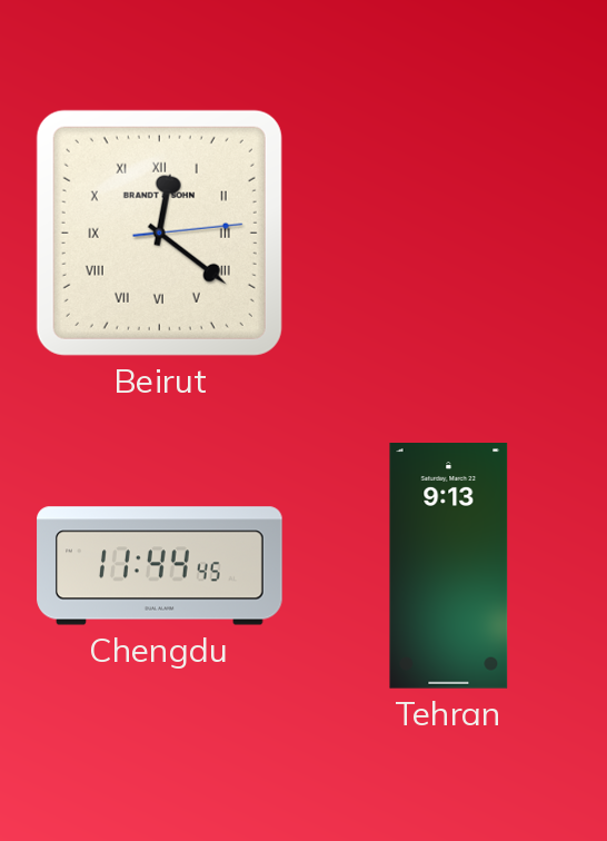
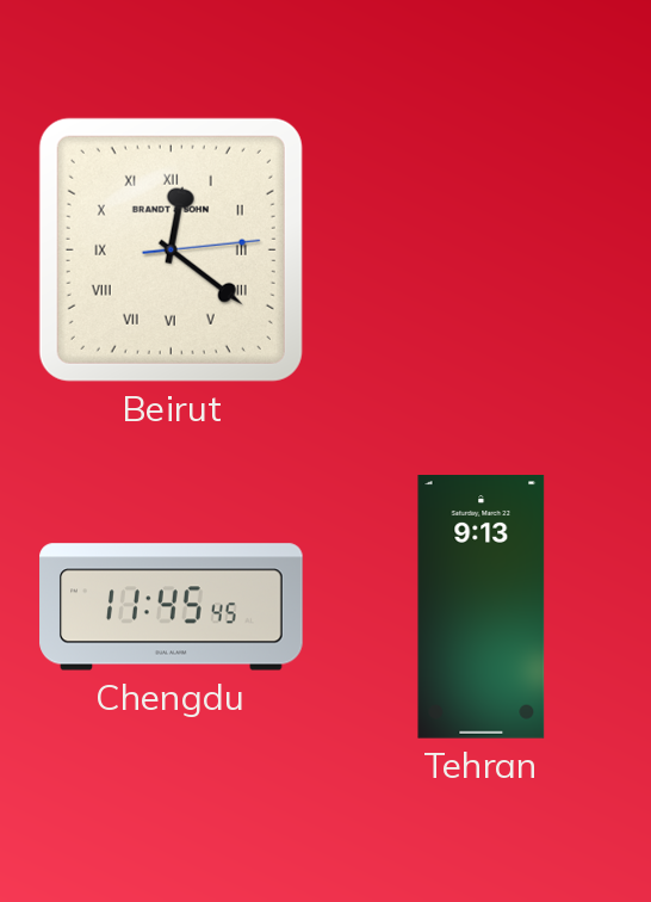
Chengdu: 11:44 -> 11:45
